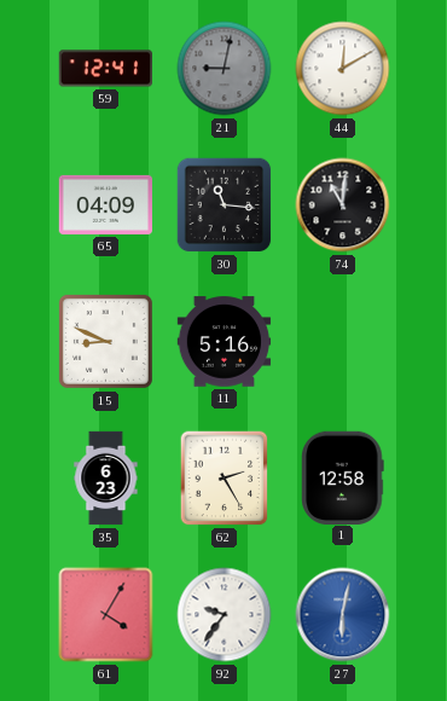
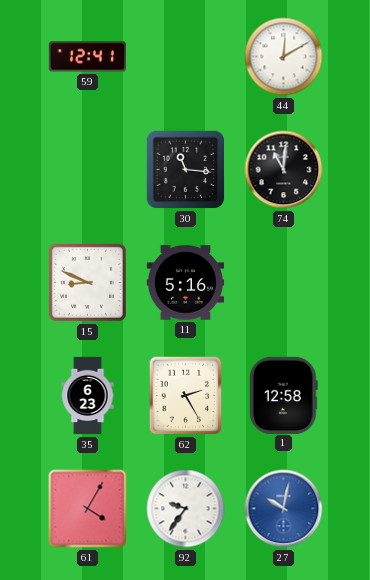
21: 9:02 -> none
65: 04:09 -> none
27: 6:02 -> 10:02
